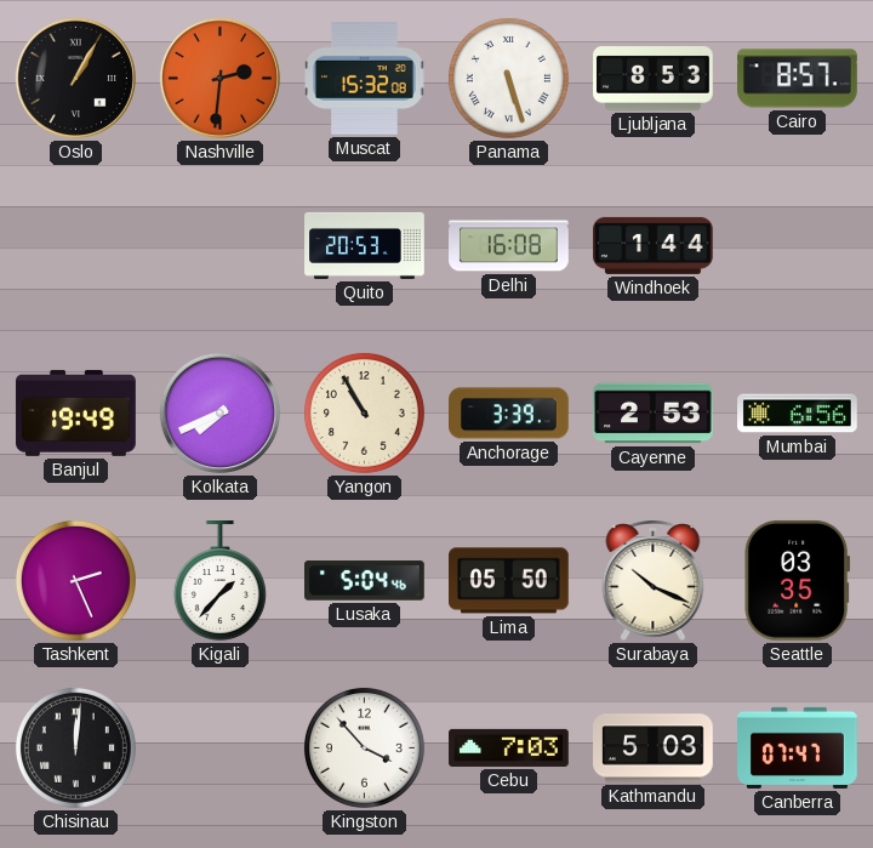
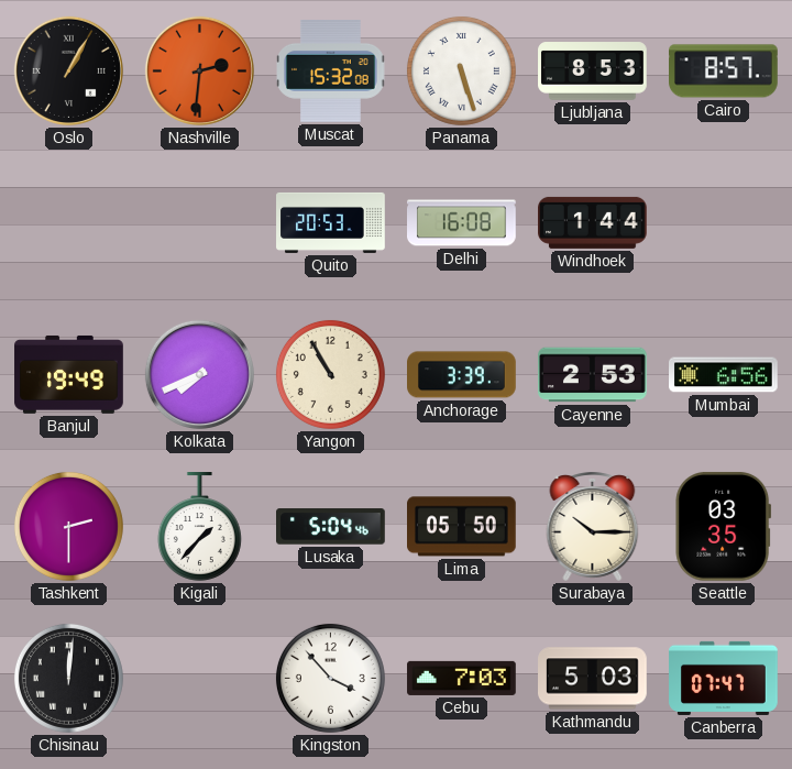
Tashkent: 2:26 -> 2:30
Surabaya: 10:19 -> 10:15
